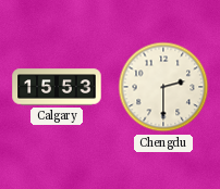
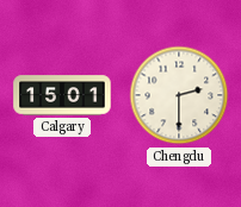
Calgary: 15:53 -> 15:01
